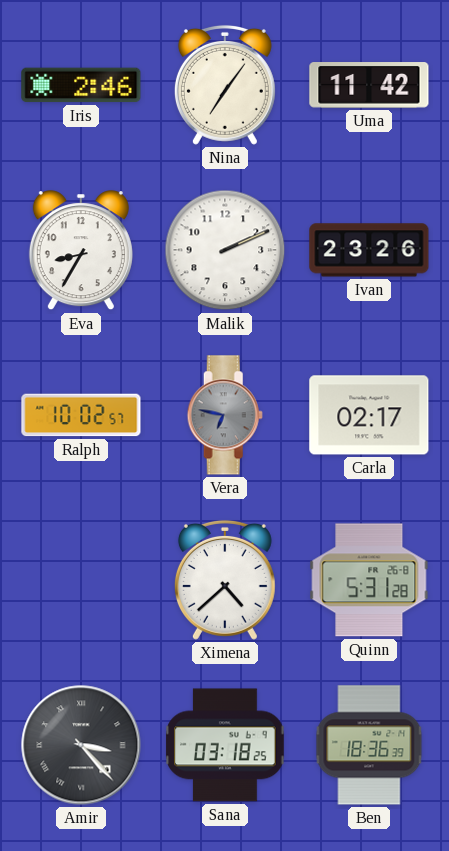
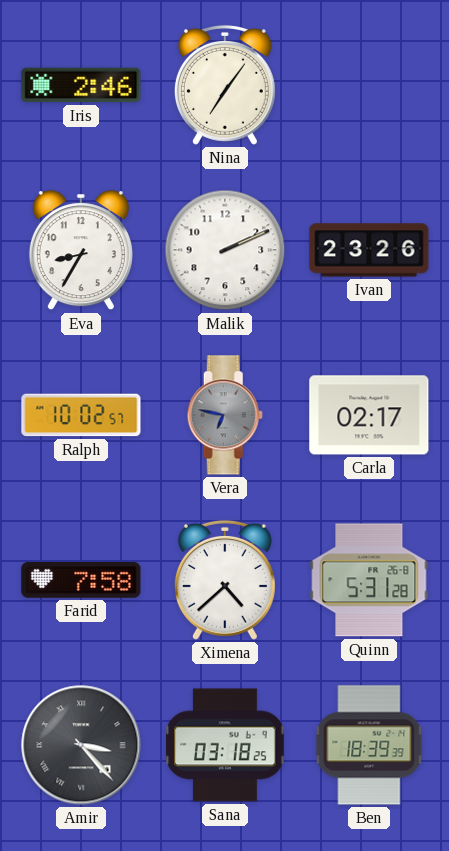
Uma: 11:42 -> none
Farid: none -> 7:58
Ben: 18:36 -> 18:39
